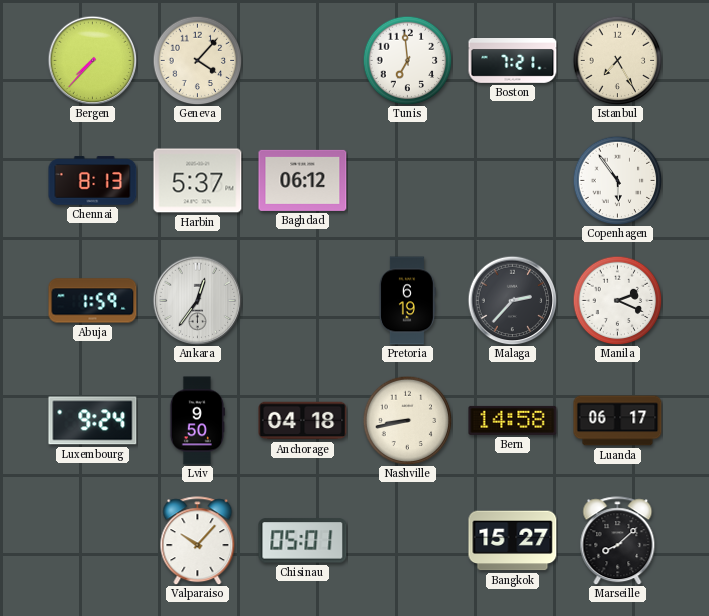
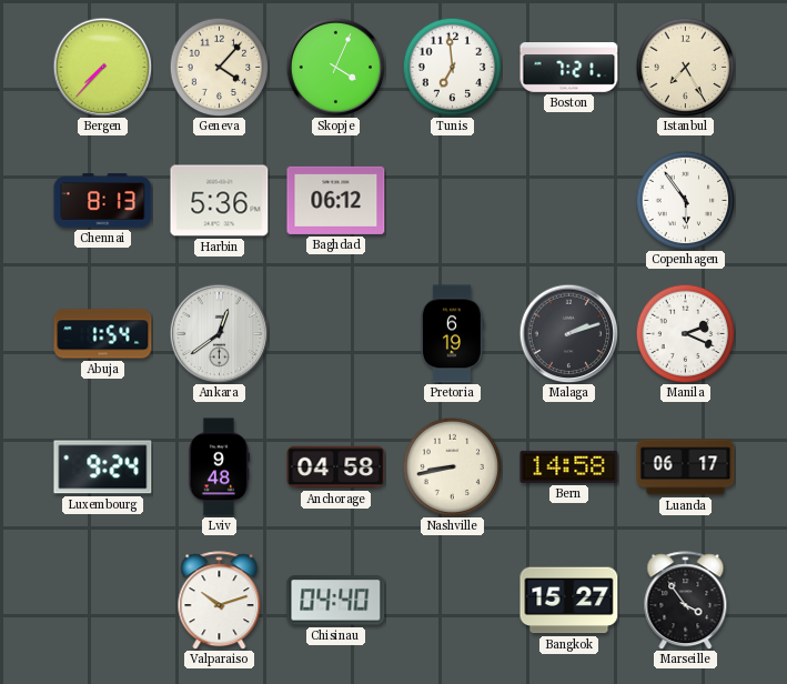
Skopje: none -> 4:04
Harbin: 5:37 -> 5:36
Abuja: 1:59 -> 1:54
Ankara: 12:36 -> 12:39
Malaga: 2:37 -> 2:12
Lviv: 9:50 -> 9:48
Anchorage: 04:18 -> 04:58
Valparaiso: 10:07 -> 10:12
Chisinau: 05:01 -> 04:40
Marseille: 8:08 -> 3:54
